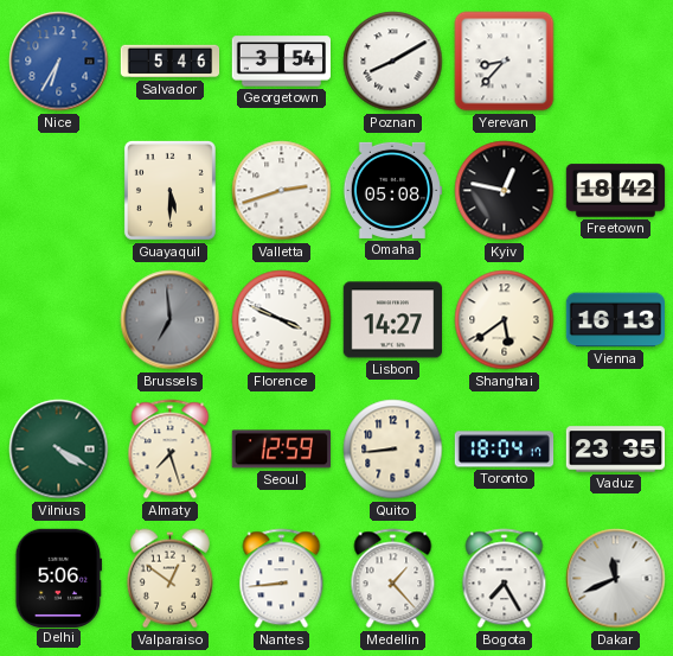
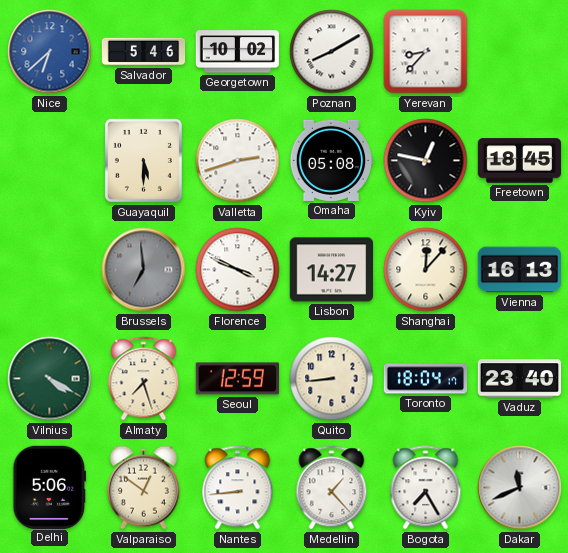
Nice: 6:35 -> 6:38
Georgetown: 3:54 -> 10:02
Freetown: 18:42 -> 18:45
Shanghai: 5:39 -> 12:07
Vaduz: 23:35 -> 23:40
